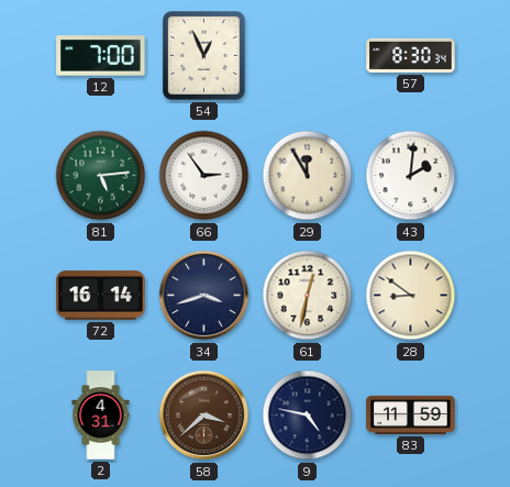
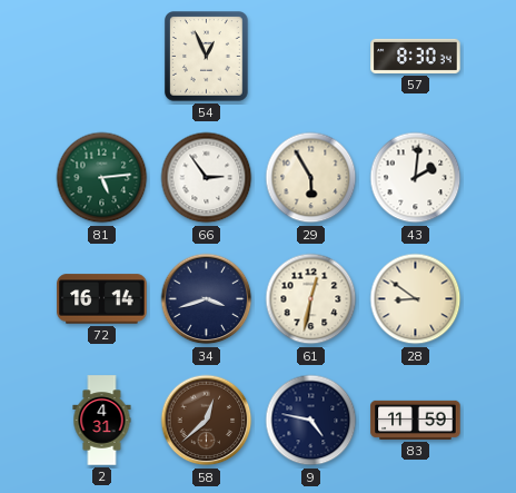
12: 7:00 -> none
29: 11:55 -> 5:55
58: 3:38 -> 12:38
